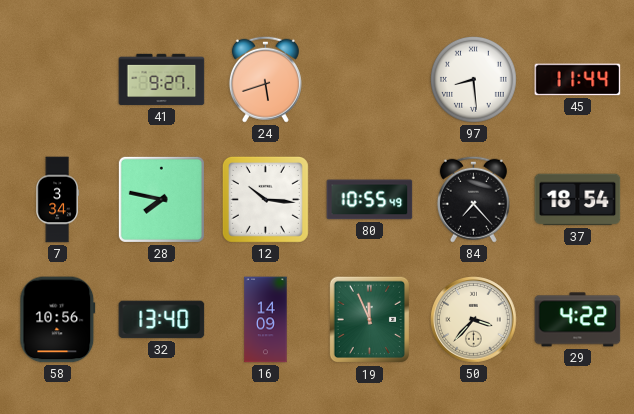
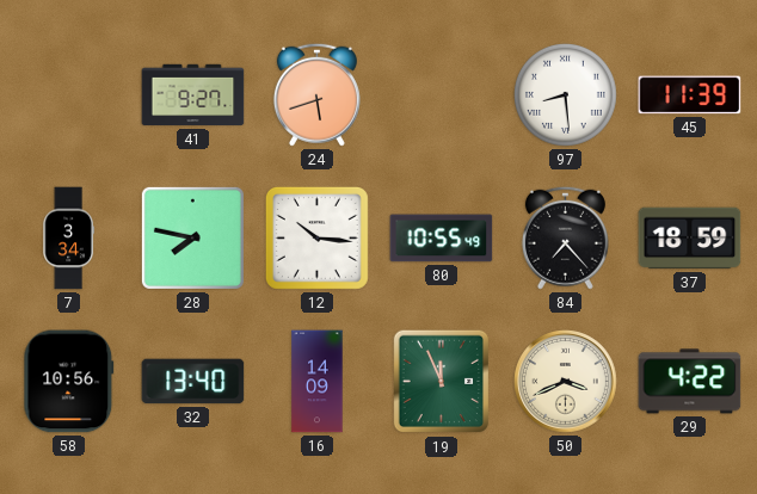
45: 11:44 -> 11:39
37: 18:54 -> 18:59
50: 3:37 -> 3:41
